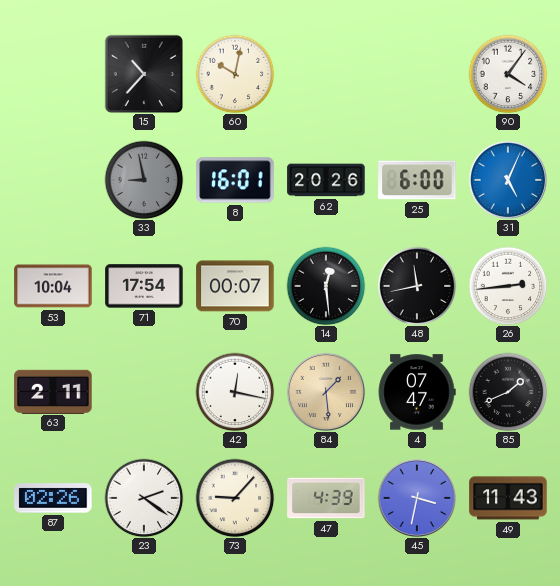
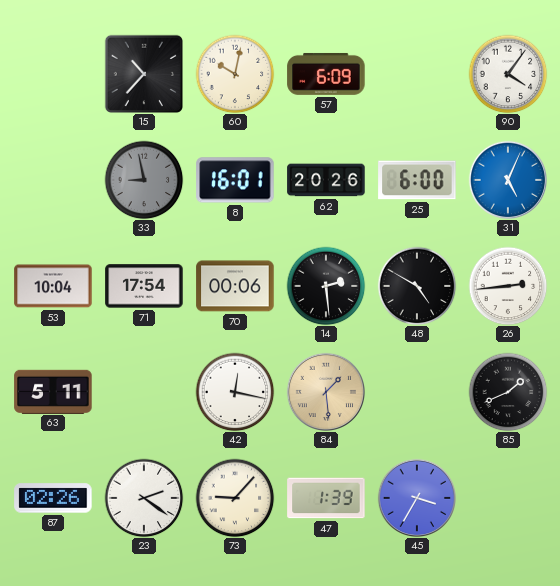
57: none -> 6:09
70: 00:07 -> 00:06
14: 12:29 -> 2:29
48: 11:43 -> 4:50
63: 2:11 -> 5:11
4: 07:47 -> none
47: 4:39 -> 1:39
45: 3:32 -> 3:35
49: 11:43 -> none
